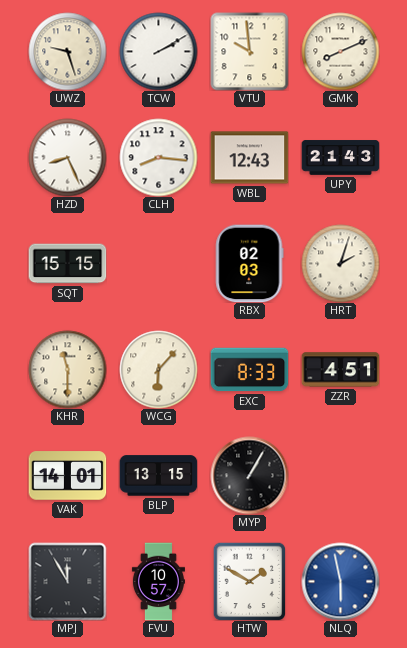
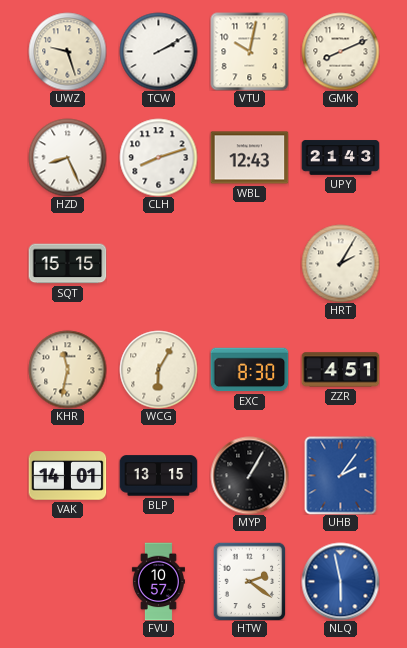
VTU: 9:59 -> 10:02
CLH: 8:16 -> 8:12
RBX: 02:03 -> none
HRT: 2:03 -> 2:05
KHR: 11:30 -> 11:32
WCG: 6:07 -> 6:05
EXC: 8:33 -> 8:30
UHB: none -> 2:06
MPJ: 11:55 -> none
HTW: 1:50 -> 2:21
